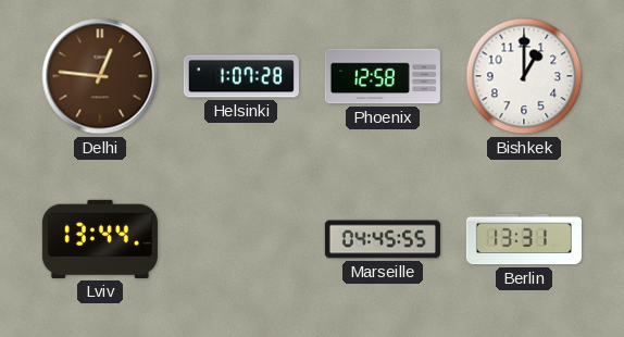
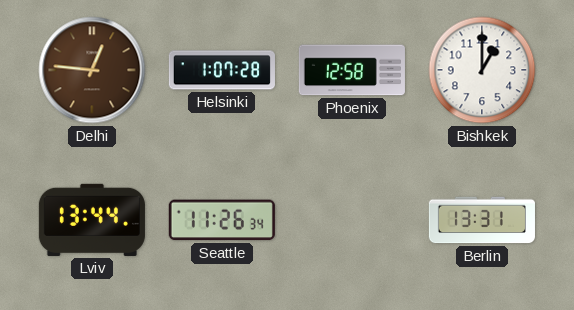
Seattle: none -> 11:26
Marseille: 04:45 -> none
